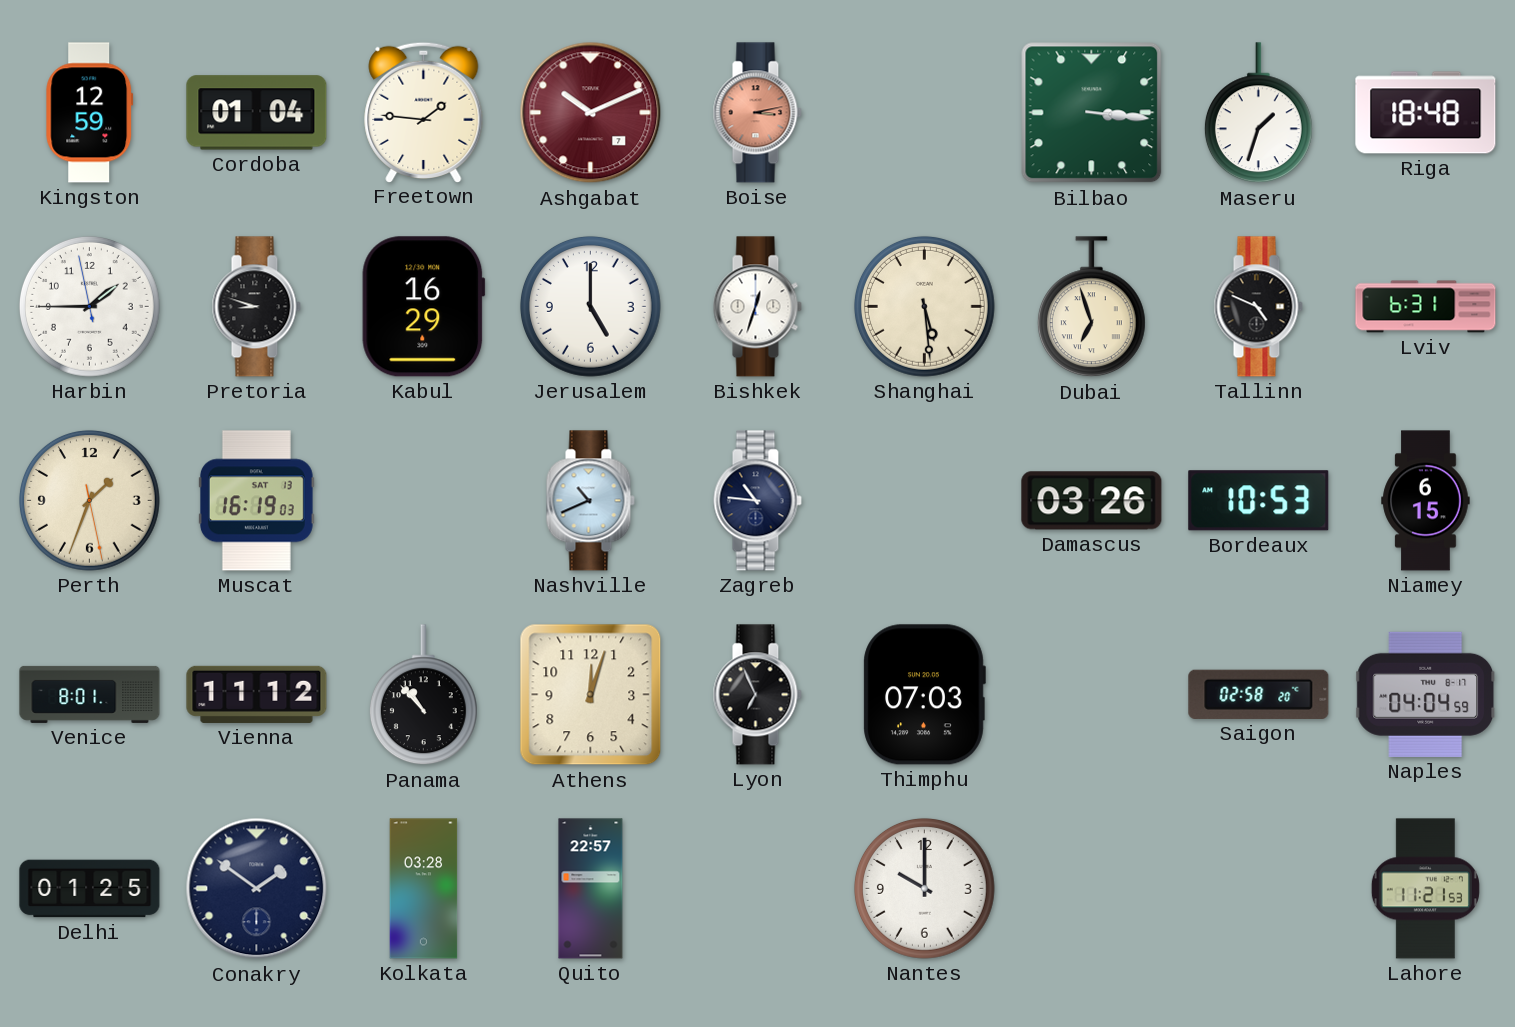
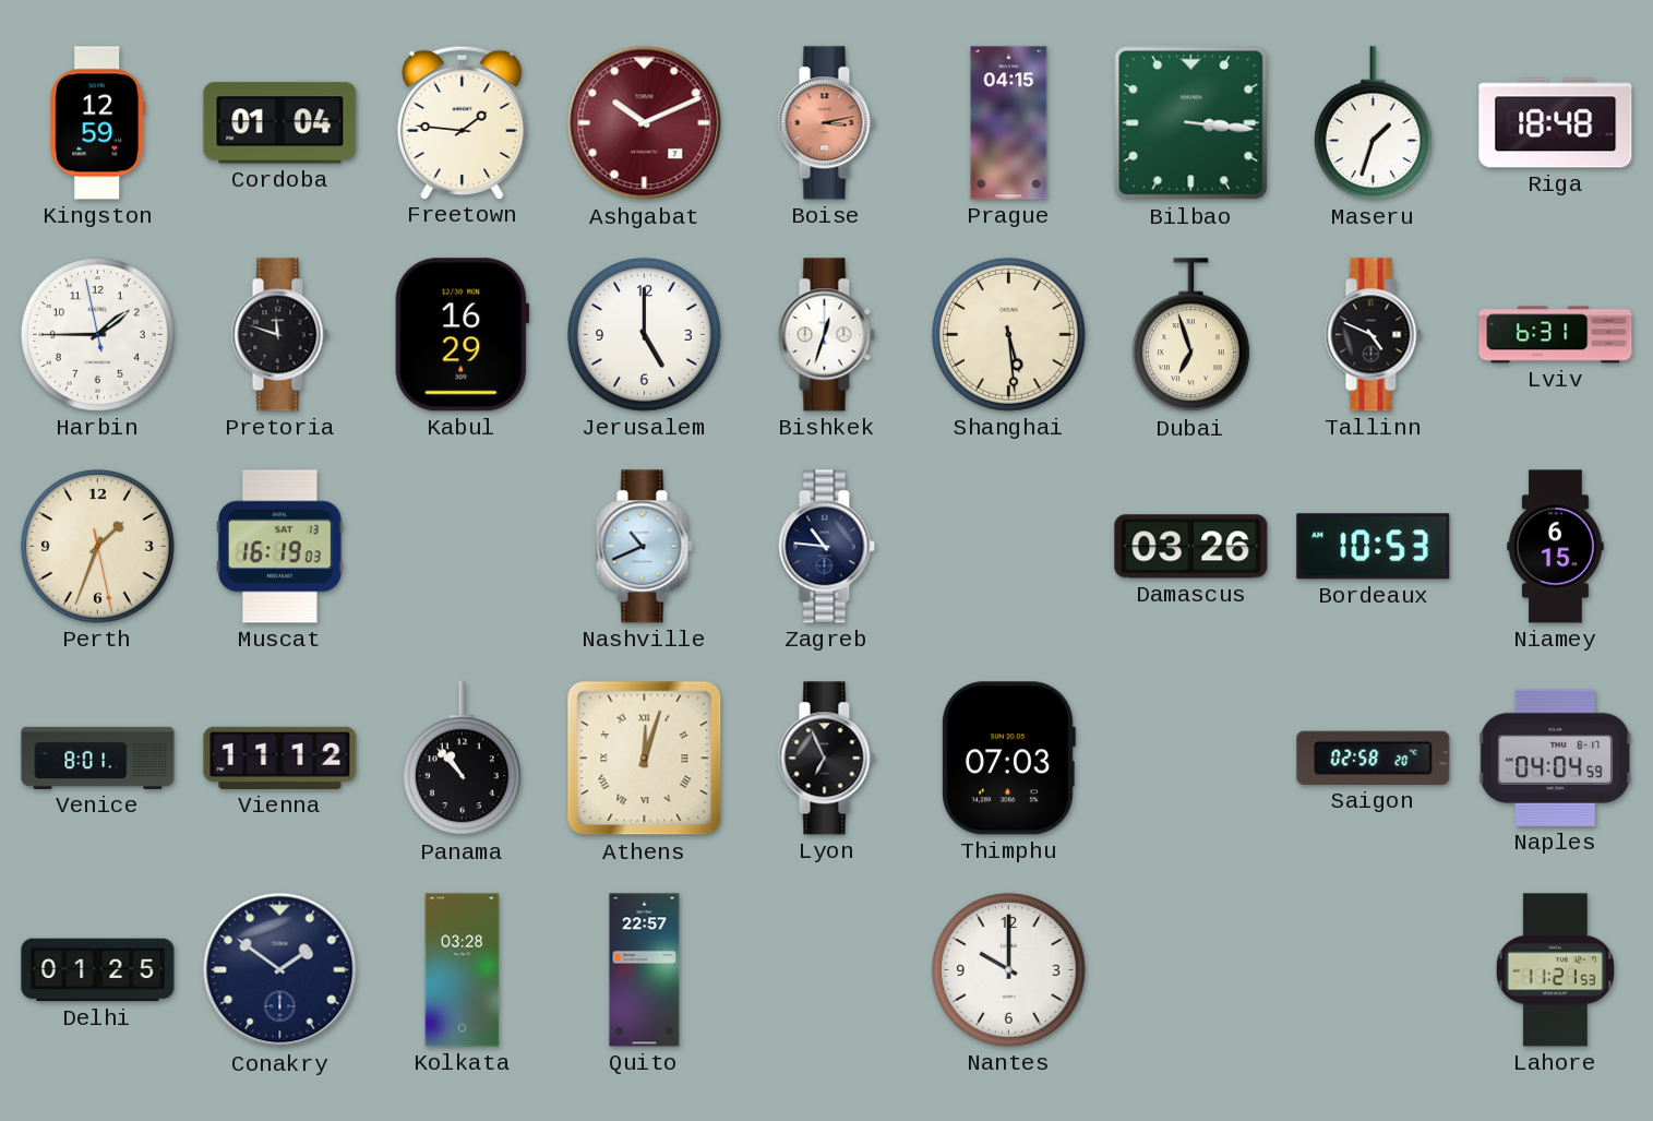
Prague: none -> 04:15
Pretoria: 8:48 -> 11:48
Athens numerals: Arabic -> Roman
